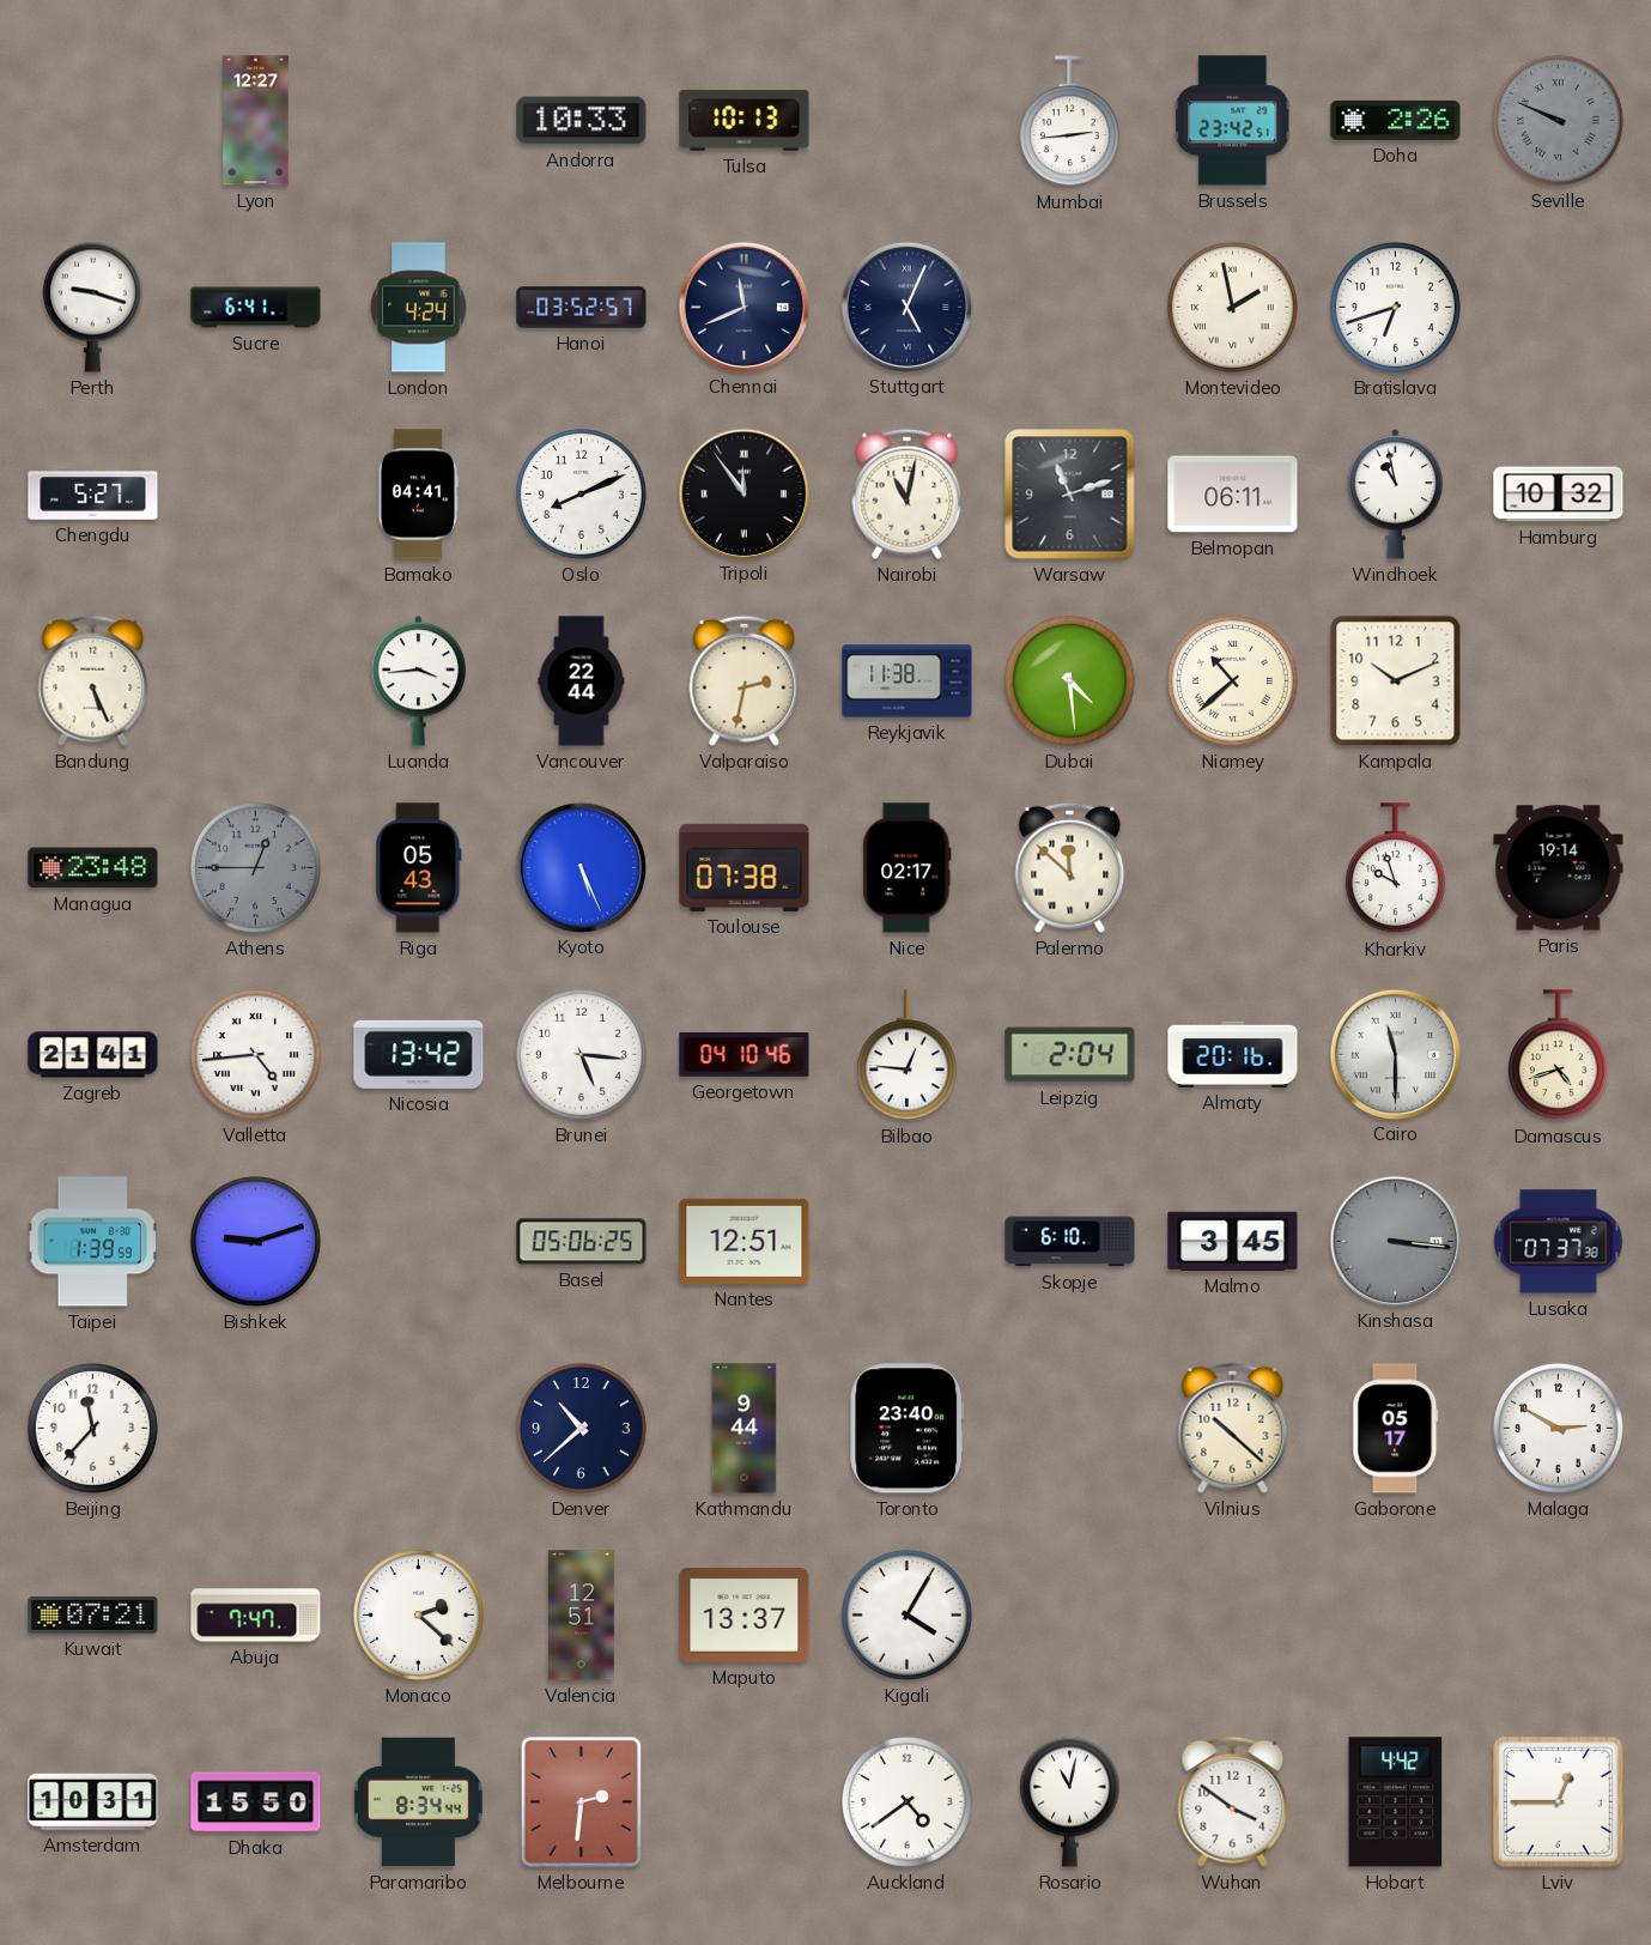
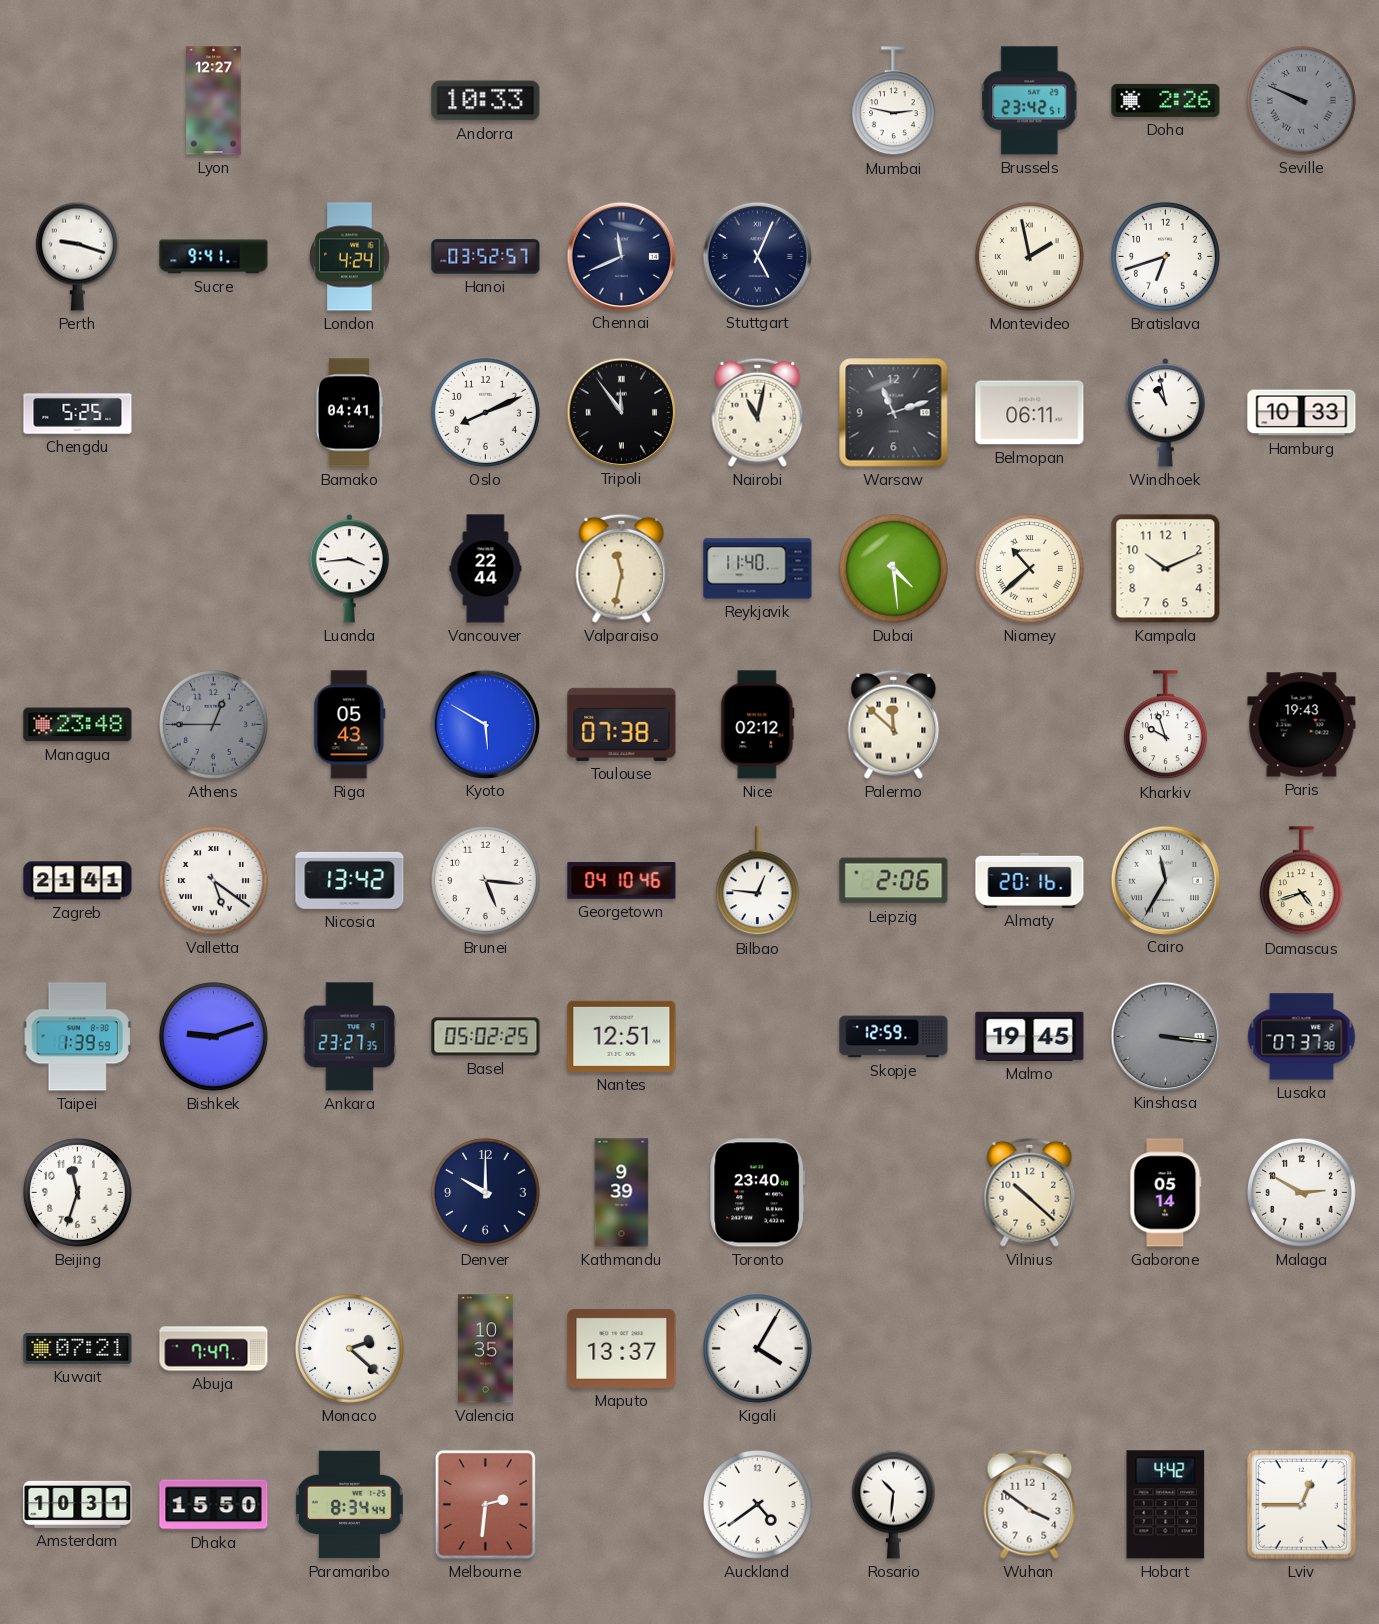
Tulsa: 10:13 -> none
Mumbai: 2:44 -> 2:47
Sucre: 6:41 -> 9:41
Chengdu: 5:27 -> 5:25
Hamburg: 10:32 -> 10:33
Bandung: 5:26 -> none
Valparaiso: 2:32 -> 11:32
Reykjavik: 11:38 -> 11:40
Kyoto: 5:26 -> 5:50
Nice: 02:17 -> 02:12
Paris: 19:14 -> 19:43
Valletta: 4:44 -> 5:21
Leipzig: 2:04 -> 2:06
Cairo: 11:30 -> 11:35
Ankara: none -> 23:27
Basel: 05:06 -> 05:02
Skopje: 6:10 -> 12:59
Malmo: 3:45 -> 19:45
Beijing: 11:37 -> 11:33
Denver: 10:38 -> 10:00
Kathmandu: 9:44 -> 9:39
Gaborone: 05:17 -> 05:14
Valencia: 12:51 -> 10:35
Rosario: 11:02 -> 10:31
